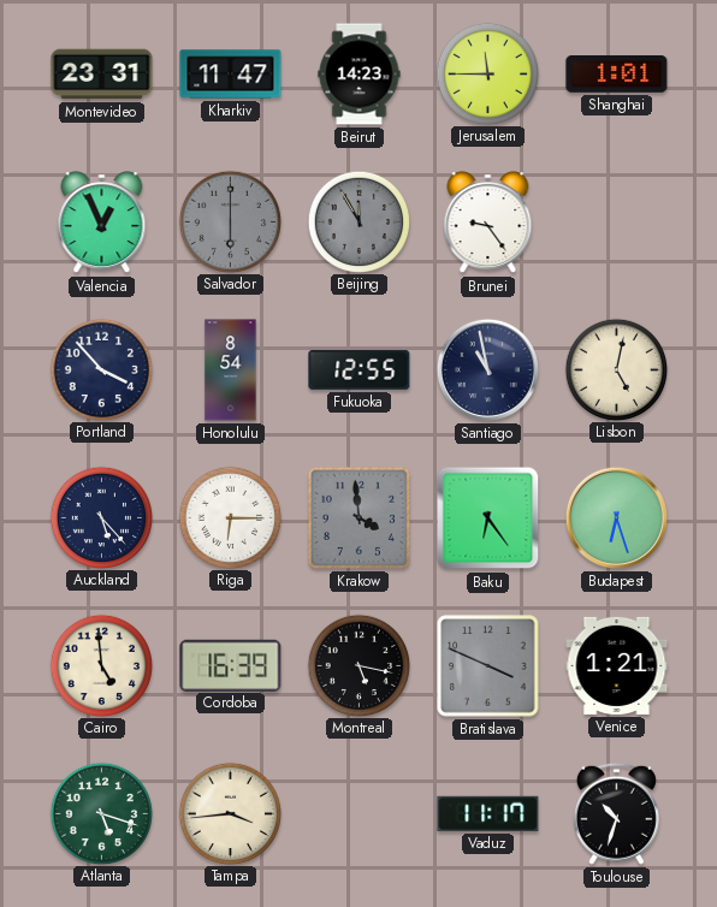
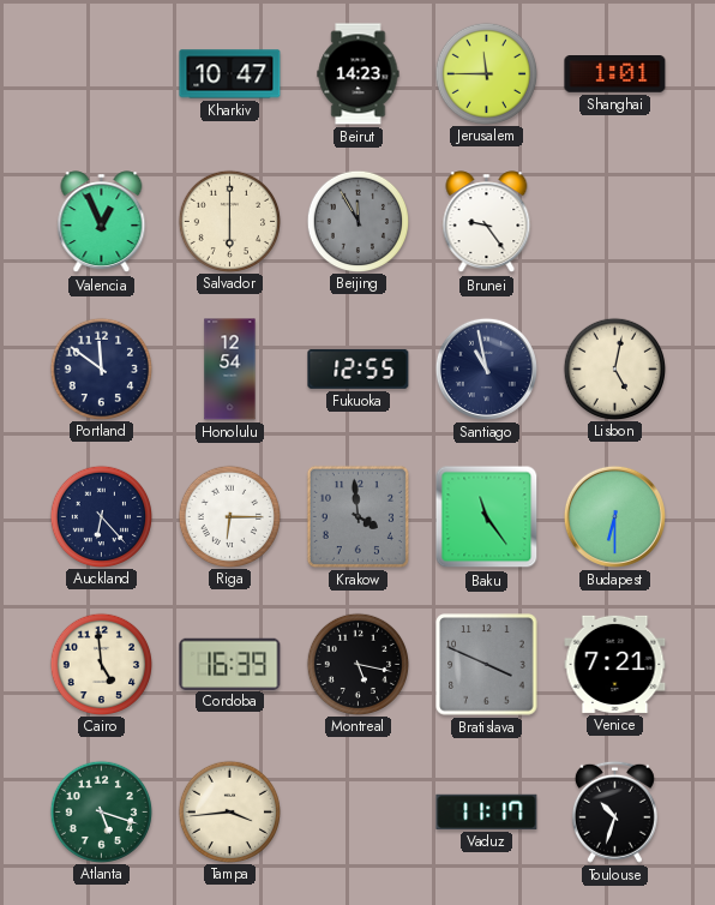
Montevideo: 23:31 -> none
Kharkiv: 11:47 -> 10:47
Salvador dial: grey -> cream
Portland: 3:53 -> 11:51
Honolulu: 8:54 -> 12:54
Auckland: 5:23 -> 6:23
Baku: 6:24 -> 11:24
Budapest: 6:27 -> 6:30
Venice: 1:21 -> 7:21
